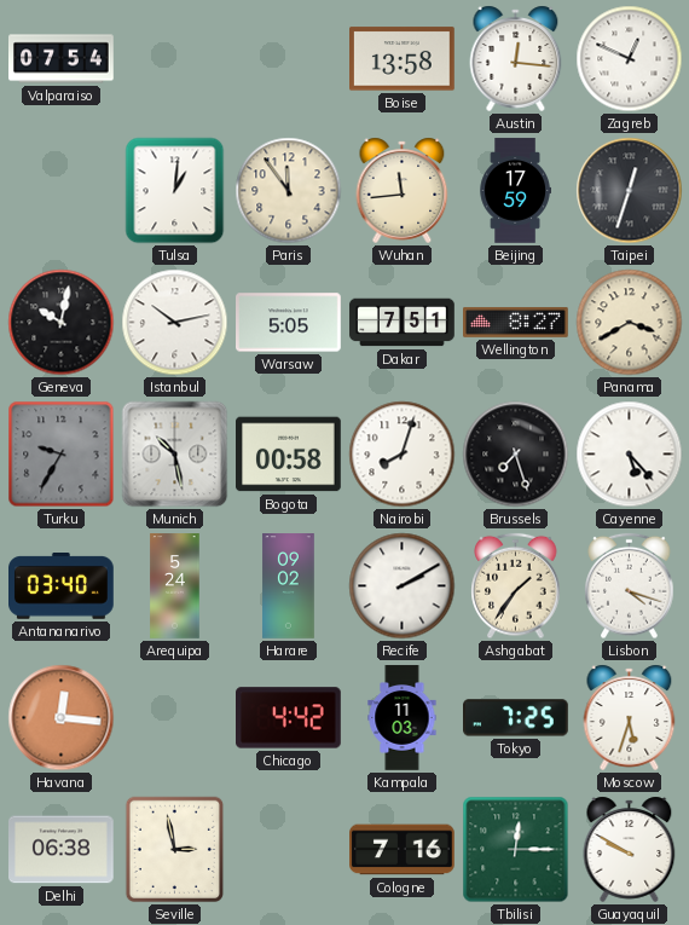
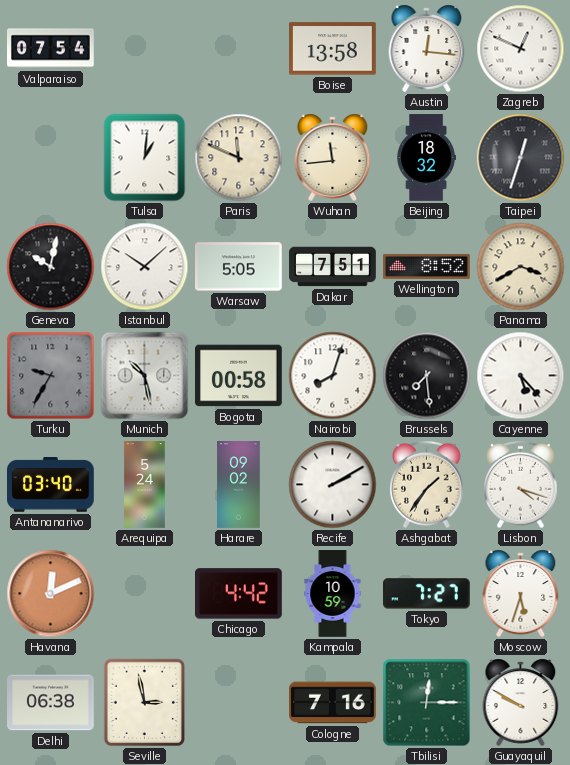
Paris: 11:54 -> 11:49
Beijing: 17:59 -> 18:32
Istanbul: 10:13 -> 10:08
Wellington: 8:27 -> 8:52
Brussels: 7:27 -> 7:29
Havana: 12:16 -> 12:11
Kampala: 11:03 -> 10:59
Tokyo: 7:25 -> 7:27
